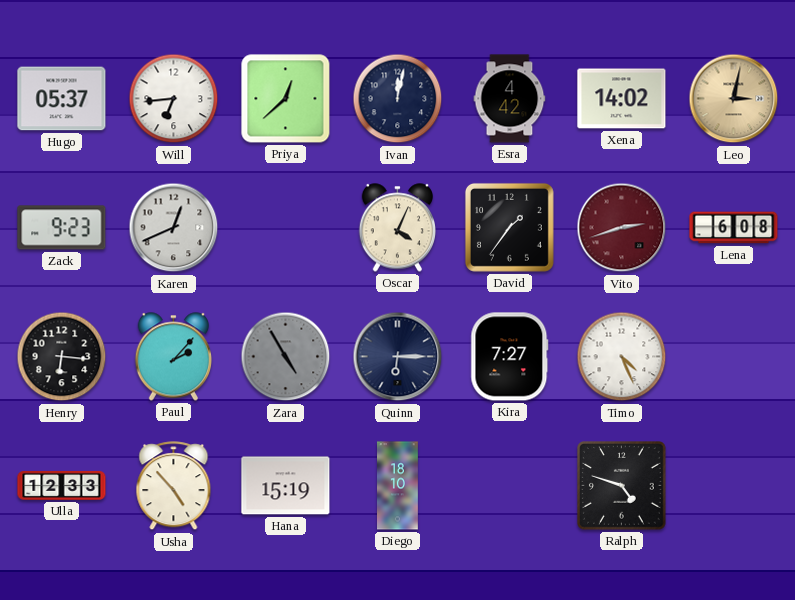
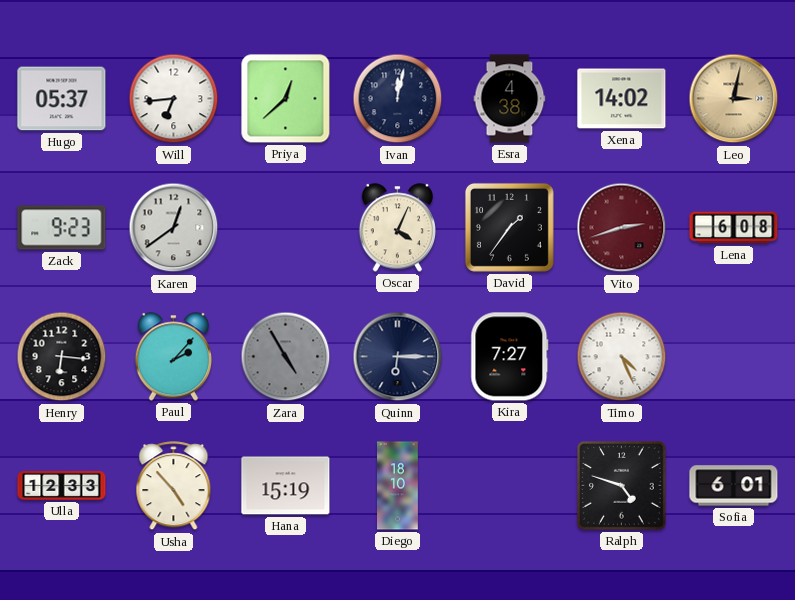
Esra: 4:42 -> 4:38
Karen: 12:41 -> 12:39
Sofia: none -> 6:01
